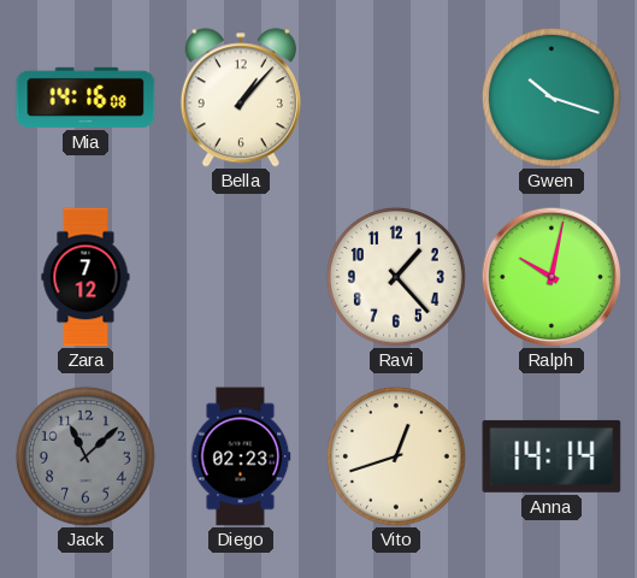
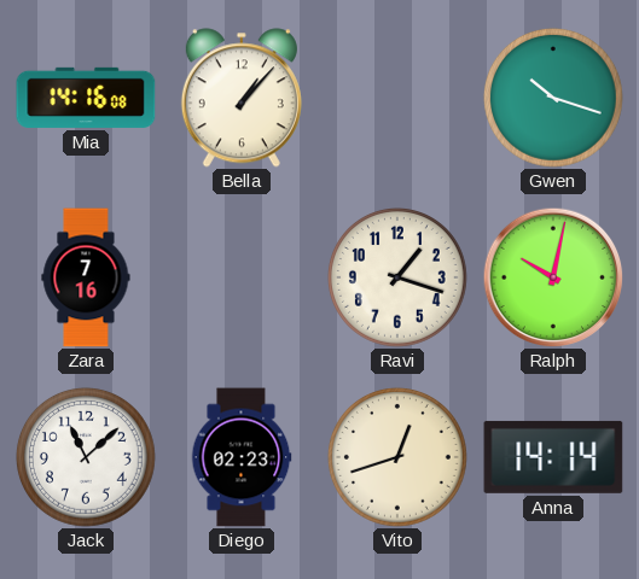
Zara: 7:12 -> 7:16
Ravi: 1:23 -> 1:18
Jack dial: grey -> white
